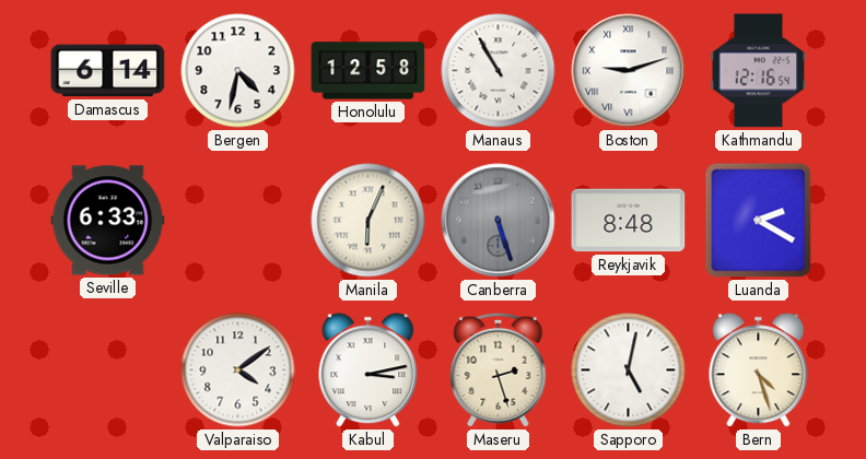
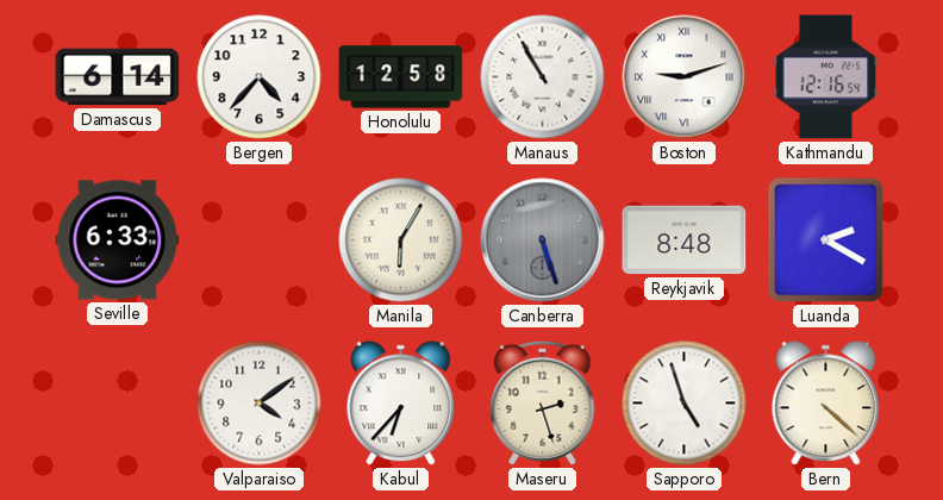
Bergen: 4:32 -> 4:37
Manila: 6:04 -> 6:05
Kabul: 3:13 -> 6:37
Sapporo: 5:02 -> 4:57
Bern: 4:27 -> 4:22
